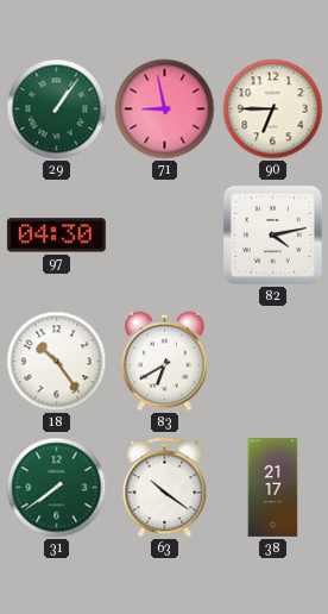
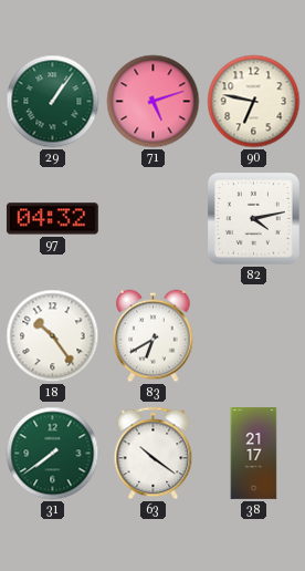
71: 8:58 -> 5:12
90: 6:45 -> 6:47
97: 04:30 -> 04:32
